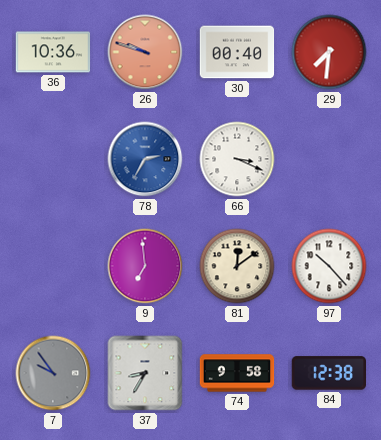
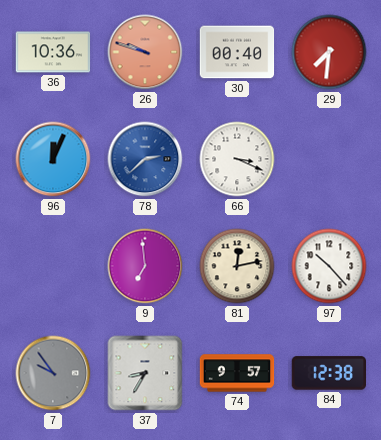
96: none -> 12:04
78: 2:35 -> 2:38
81: 12:09 -> 12:13
74: 9:58 -> 9:57
